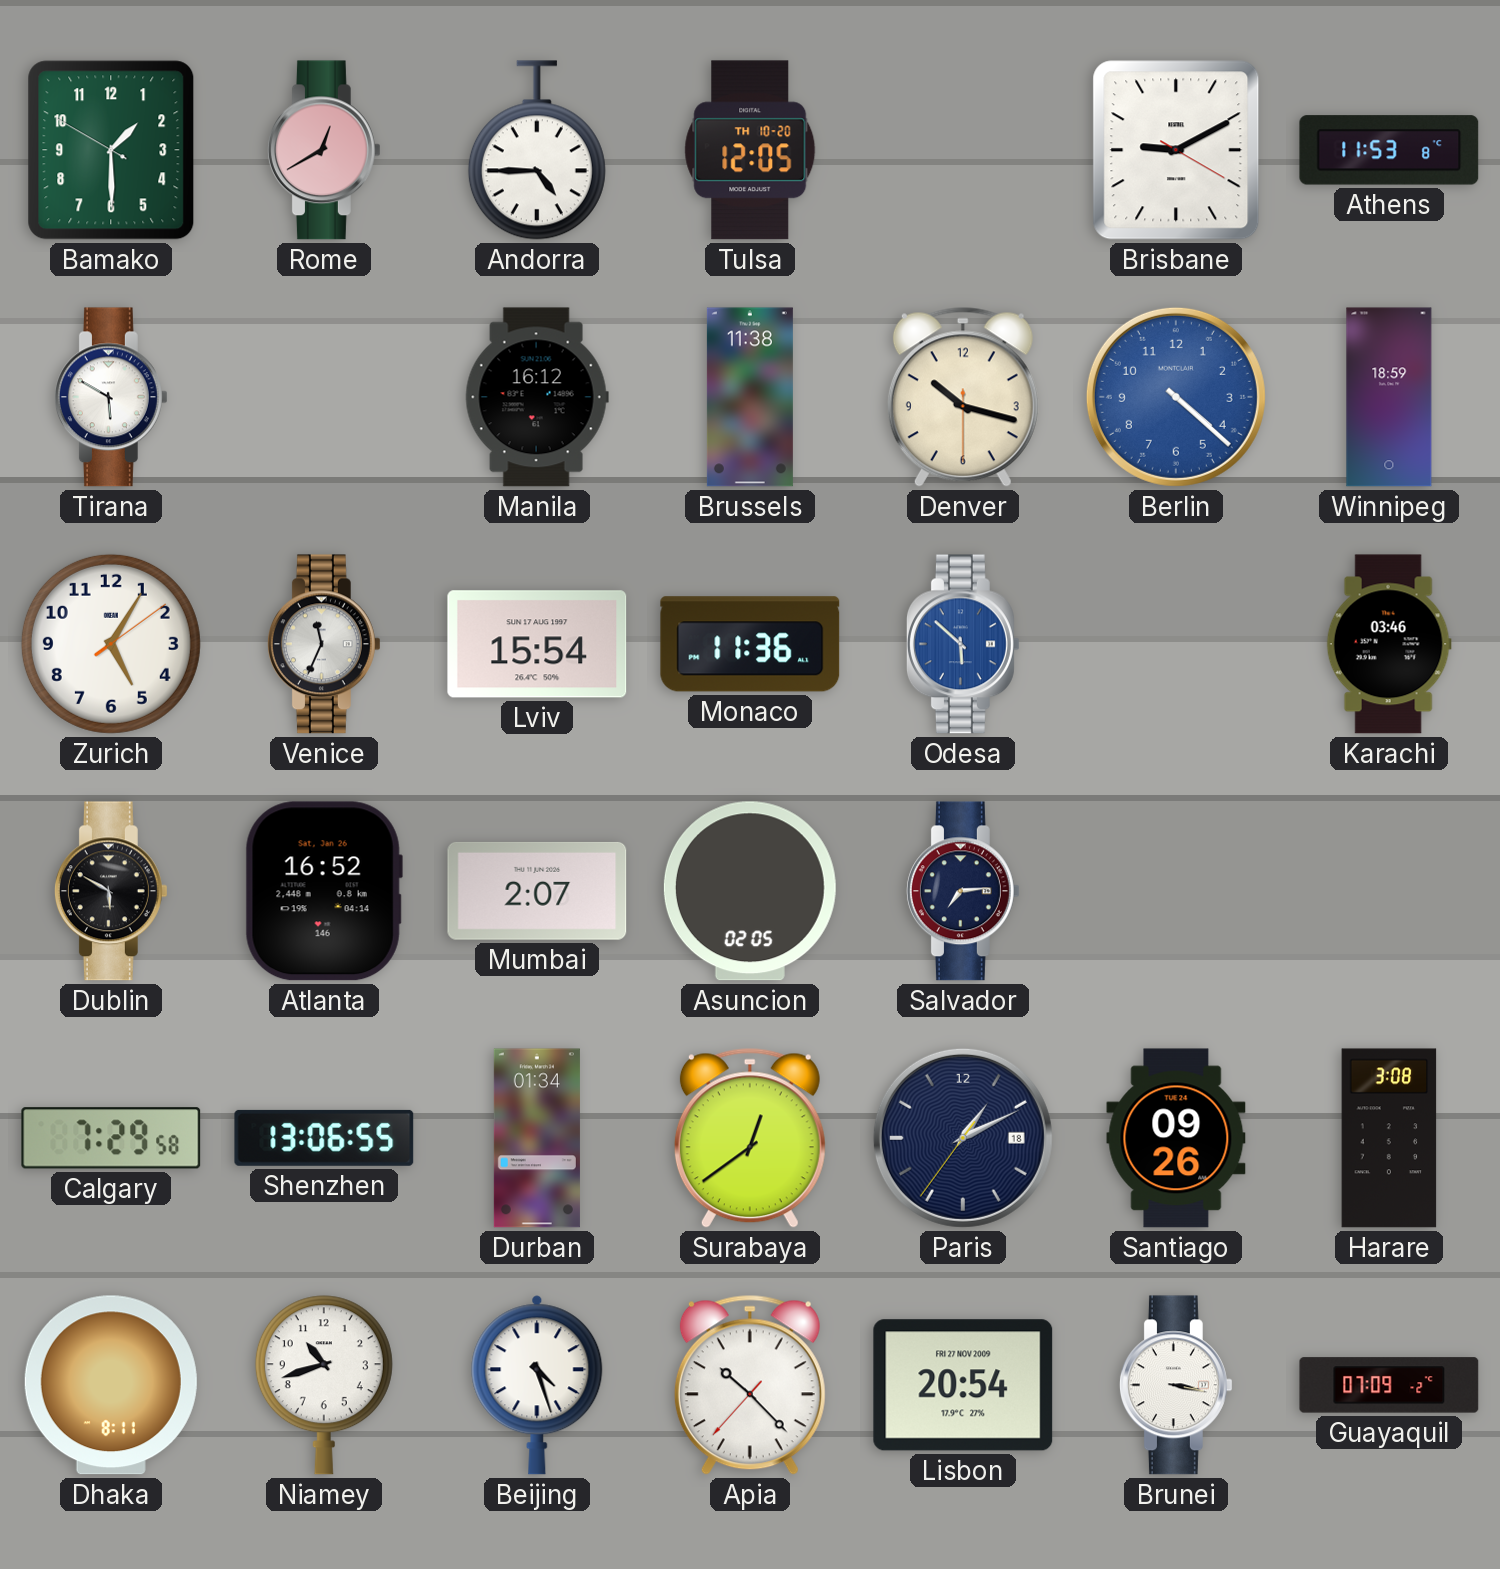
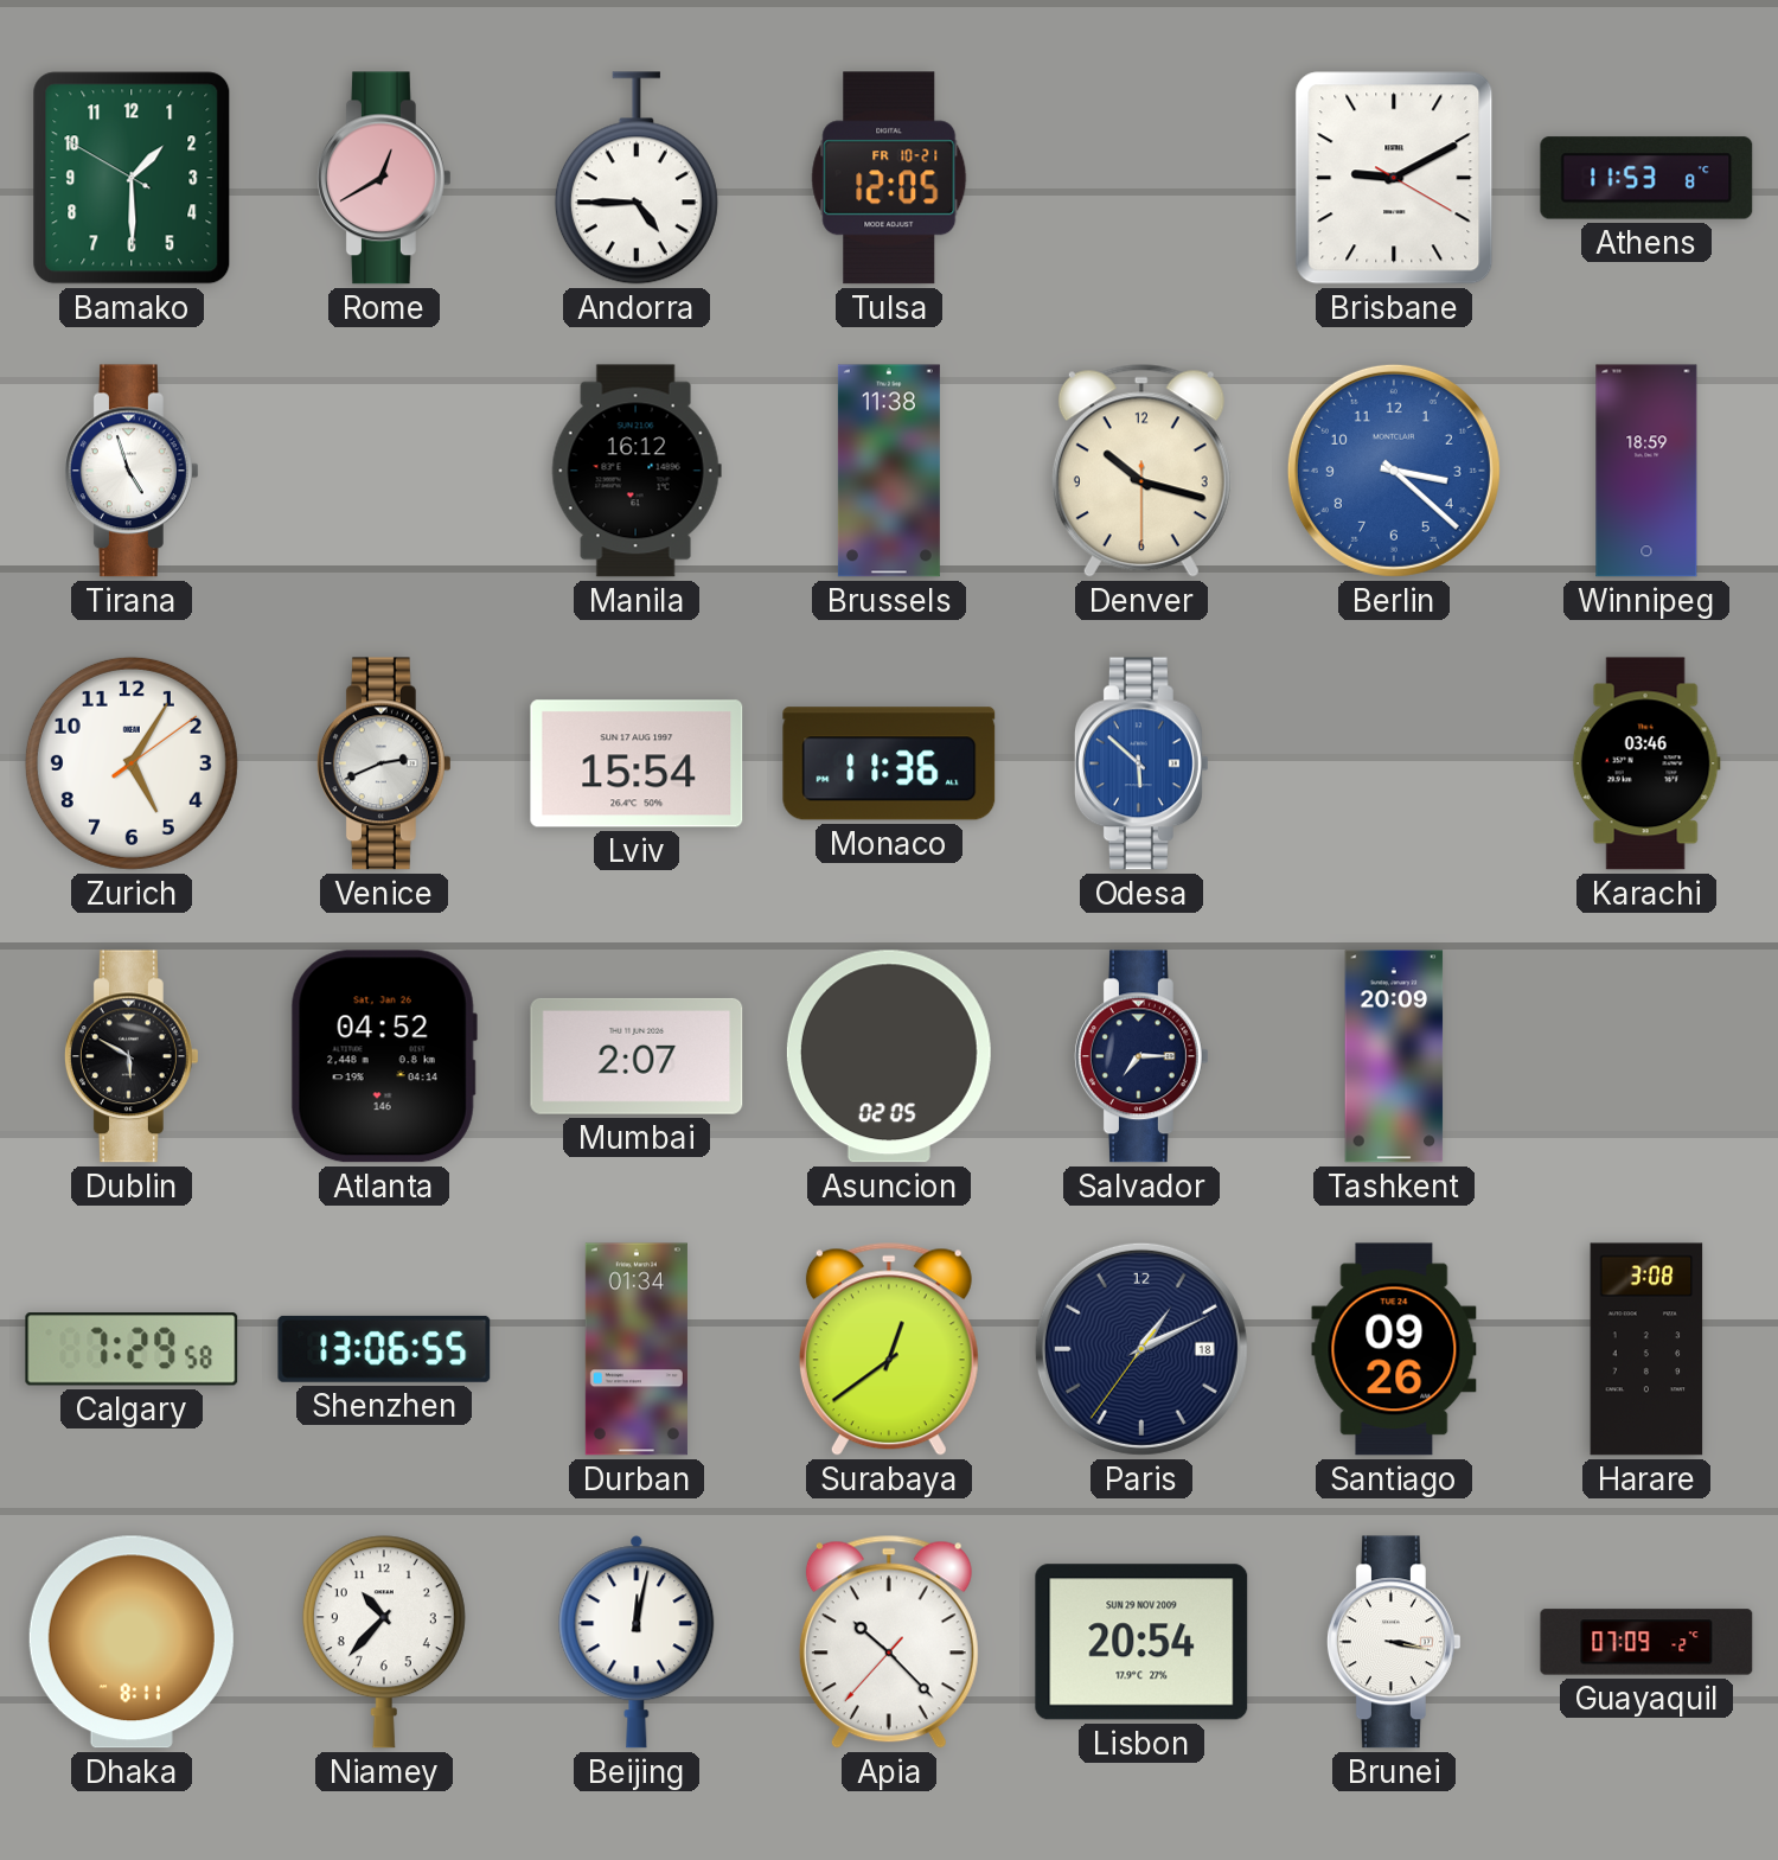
Tulsa date: TH 10-20 -> FR 10-21
Tirana: 5:50 -> 4:57
Berlin: 4:22 -> 3:22
Venice: 11:34 -> 2:41
Atlanta: 16:52 -> 04:52
Salvador: 7:14 -> 7:15
Tashkent: none -> 20:09
Niamey: 10:42 -> 10:37
Beijing: 4:27 -> 12:02
Lisbon date: FRI 27 NOV 2009 -> SUN 29 NOV 2009
